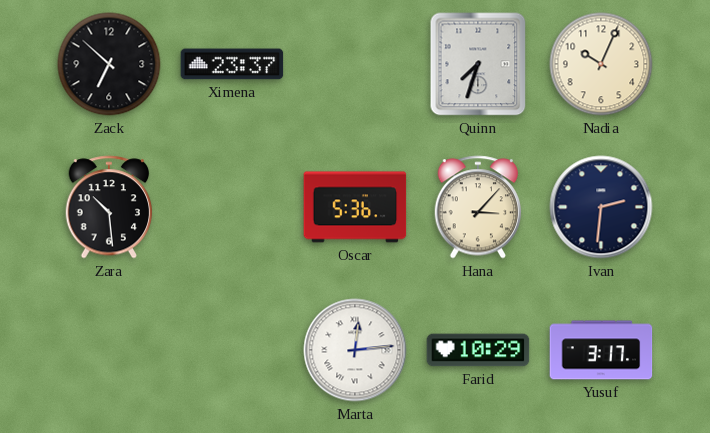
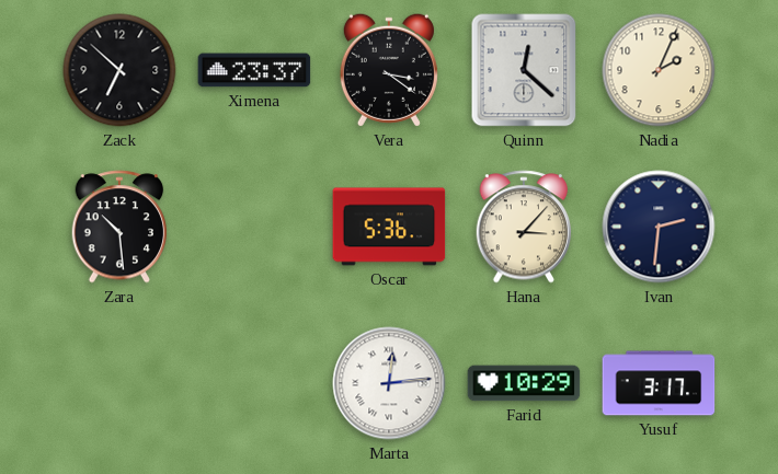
Vera: none -> 3:21
Quinn: 7:33 -> 12:22
Nadia: 10:04 -> 2:04
